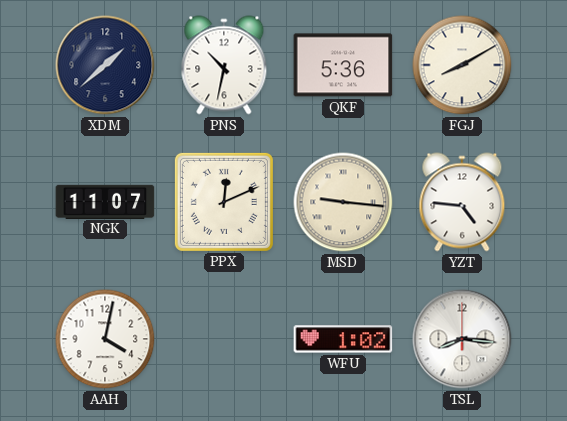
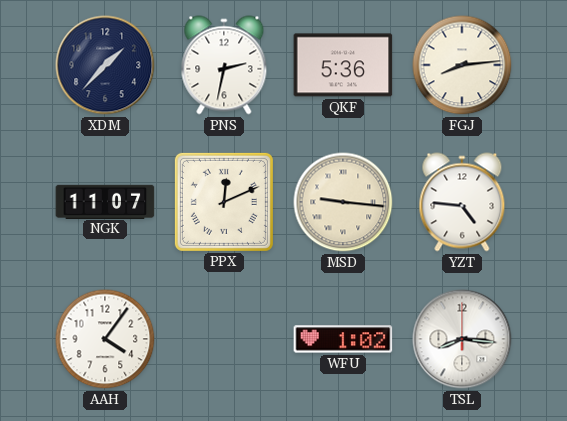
XDM: 1:38 -> 1:37
PNS: 10:32 -> 2:32
FGJ: 8:10 -> 8:14
AAH: 4:02 -> 4:06
